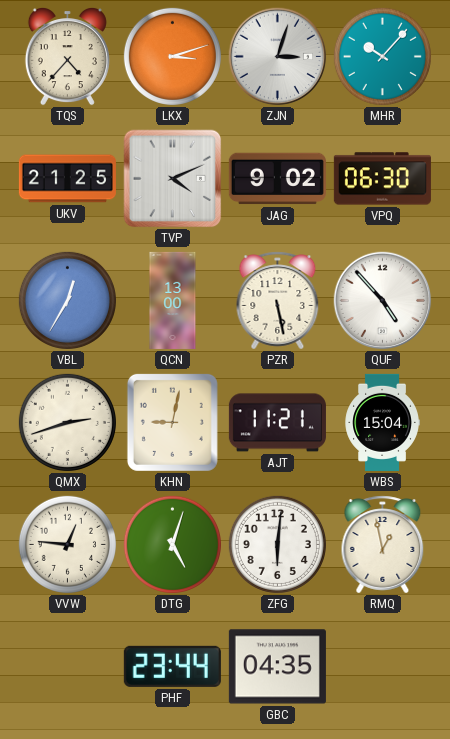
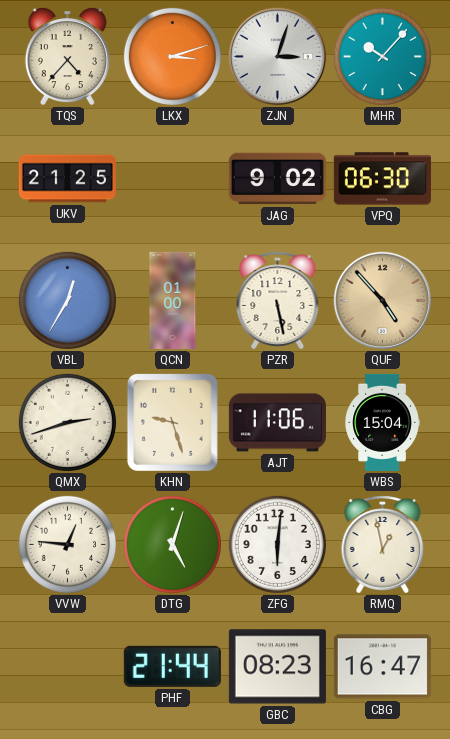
TVP: 4:11 -> none
QCN: 13:00 -> 01:00
QUF dial: white -> champagne
KHN: 9:02 -> 9:27
AJT: 11:21 -> 11:06
PHF: 23:44 -> 21:44
GBC: 04:35 -> 08:23
CBG: none -> 16:47
